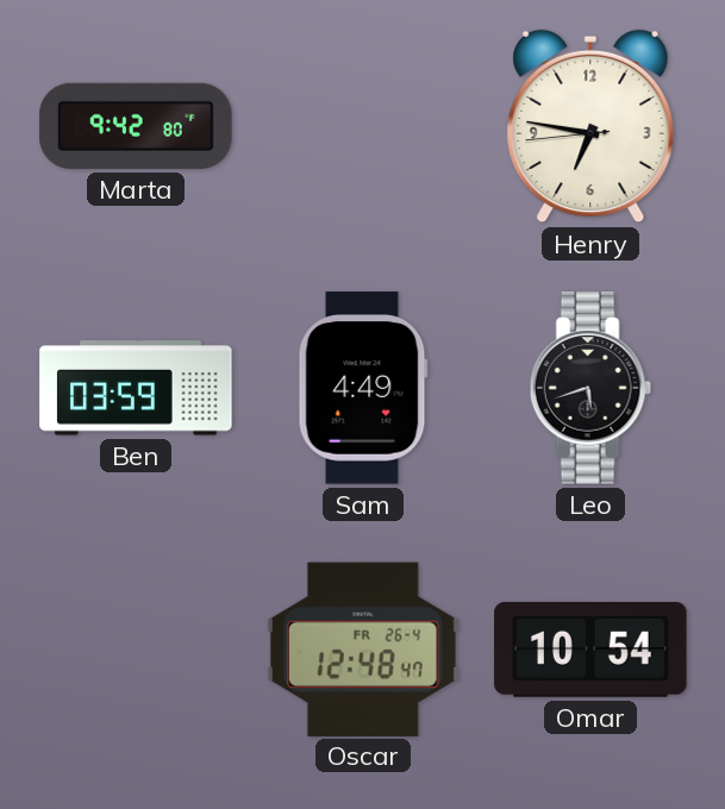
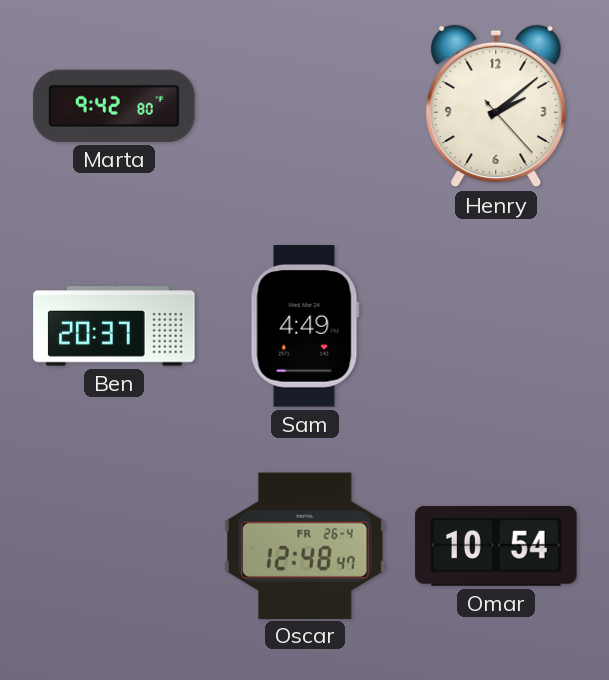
Henry: 6:46 -> 2:08
Ben: 03:59 -> 20:37
Leo: 5:42 -> none
